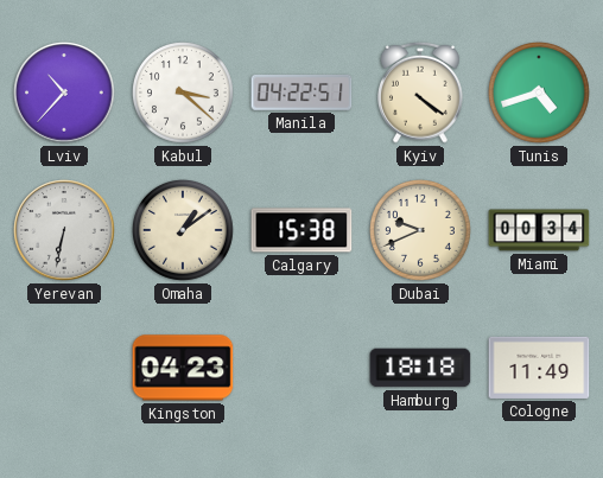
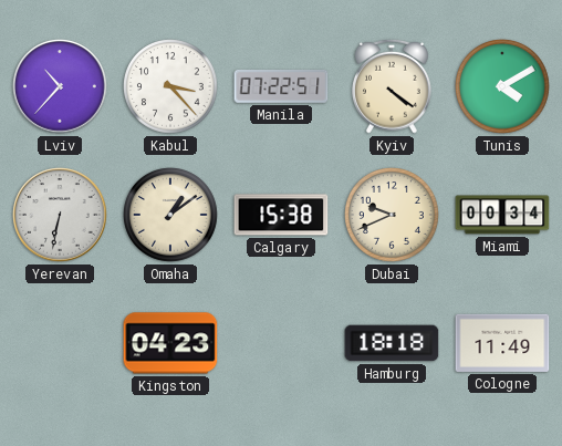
Kabul: 3:22 -> 3:23
Manila: 04:22 -> 07:22
Tunis: 4:42 -> 4:10
